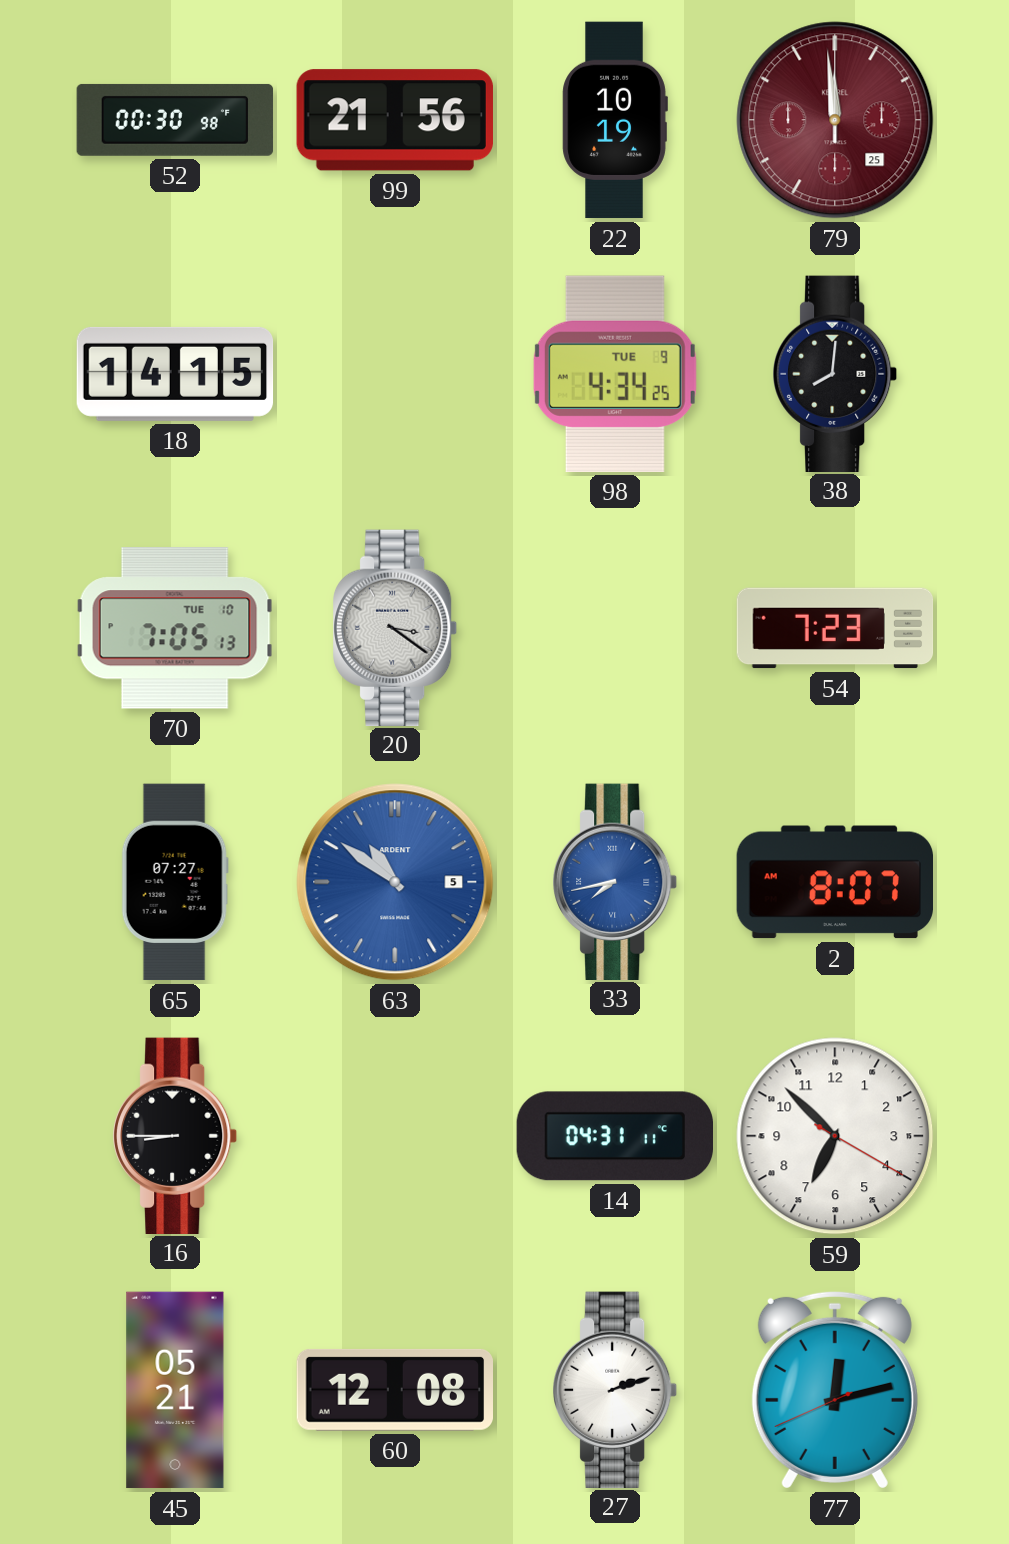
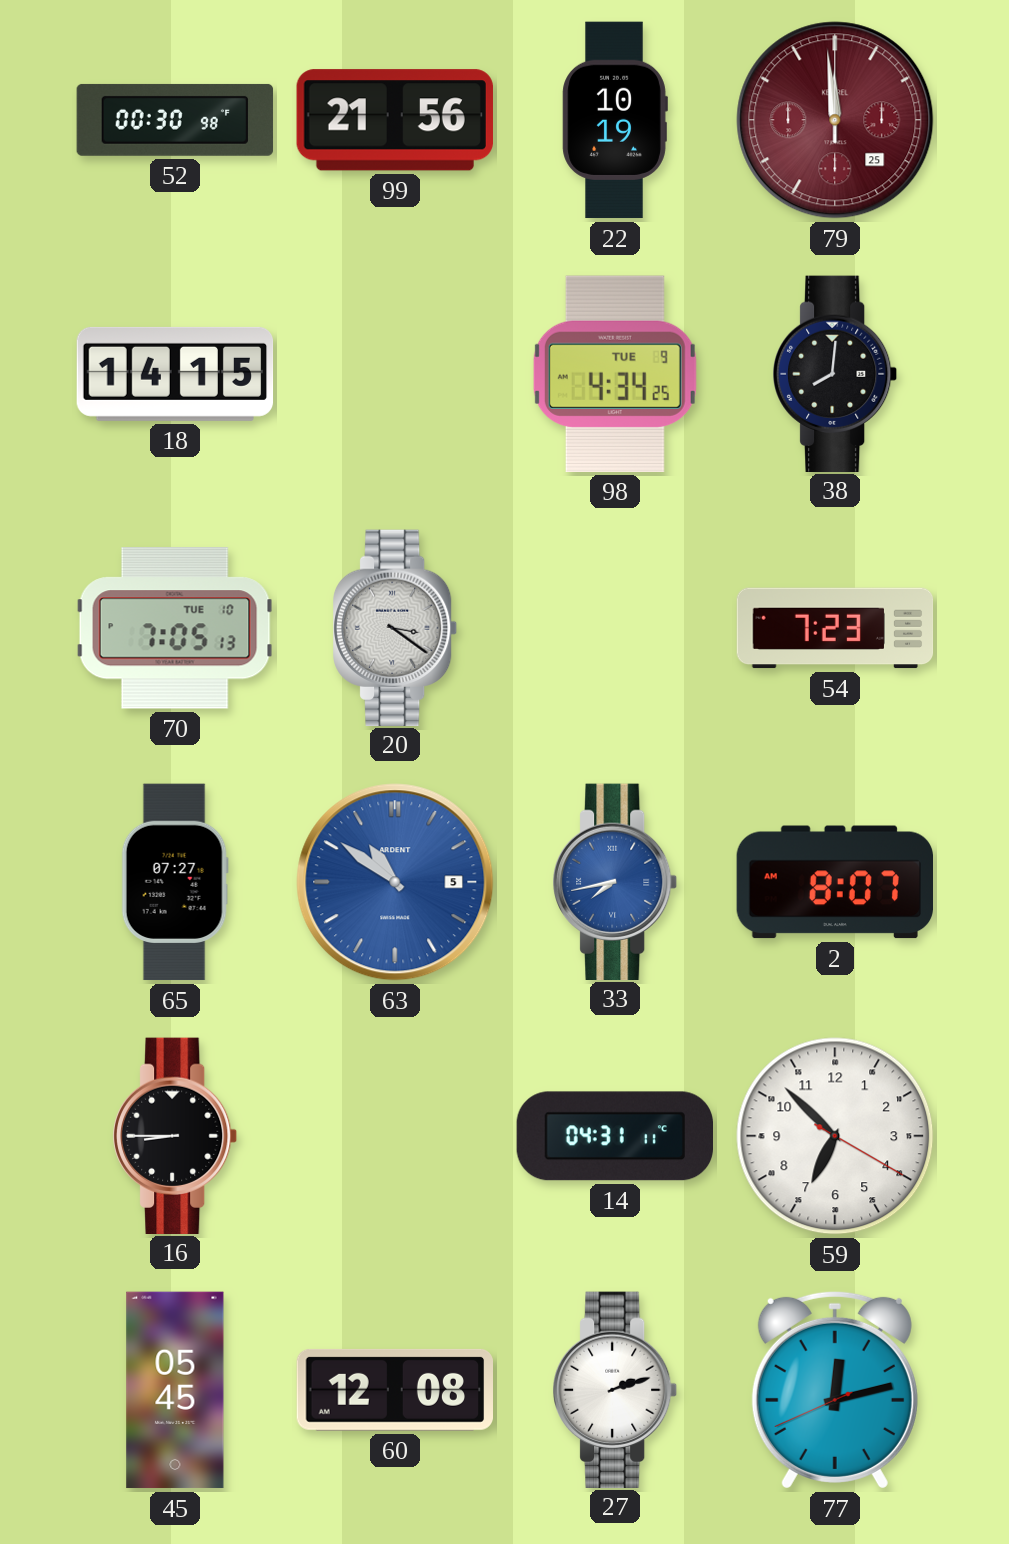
45: 05:21 -> 05:45
